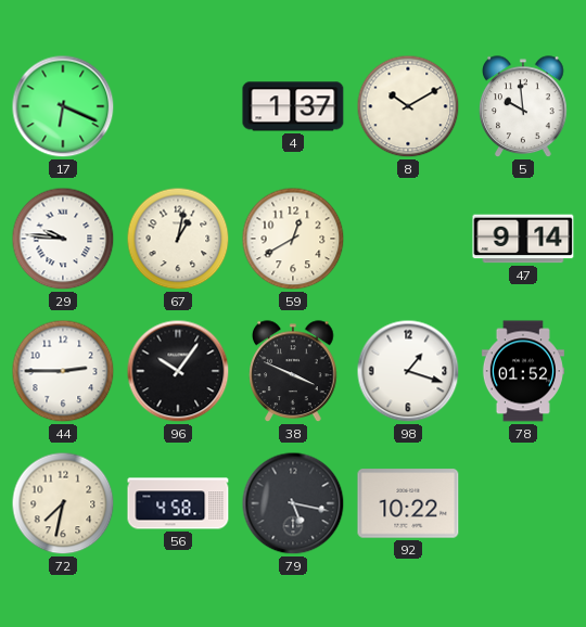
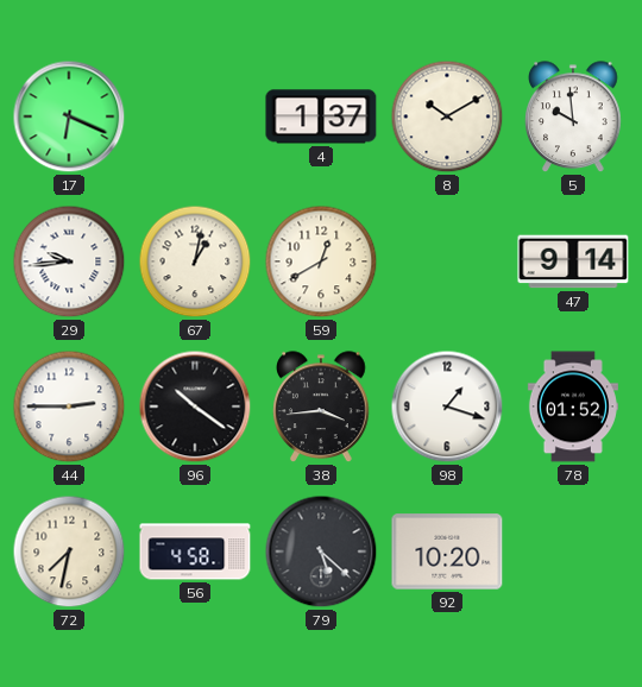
29: 9:46 -> 9:44
96: 10:06 -> 10:21
38: 3:49 -> 3:44
79: 5:17 -> 5:22
92: 10:22 -> 10:20
